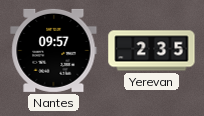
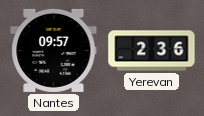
Yerevan: 2:35 -> 2:36
